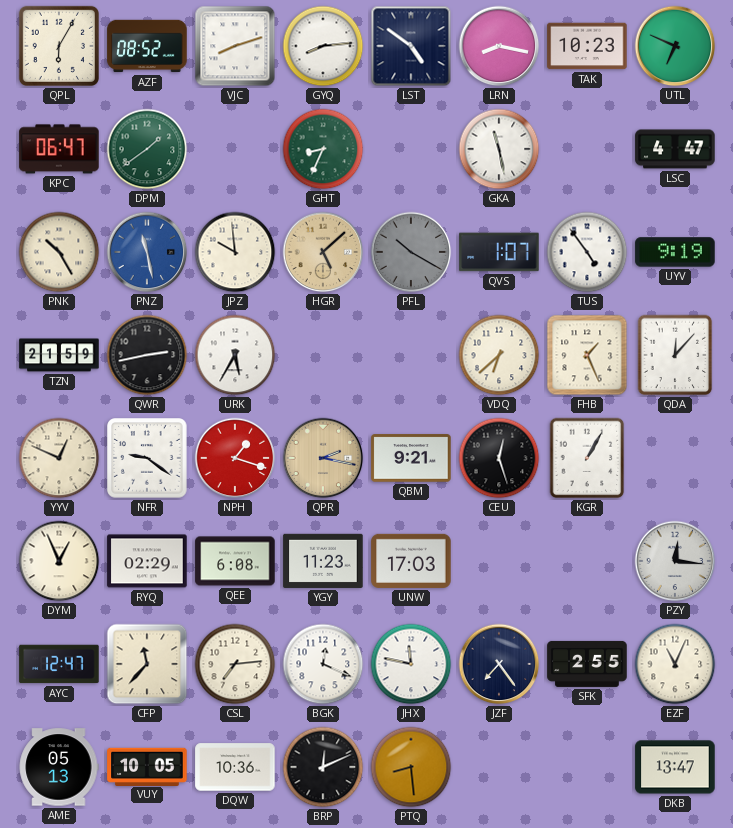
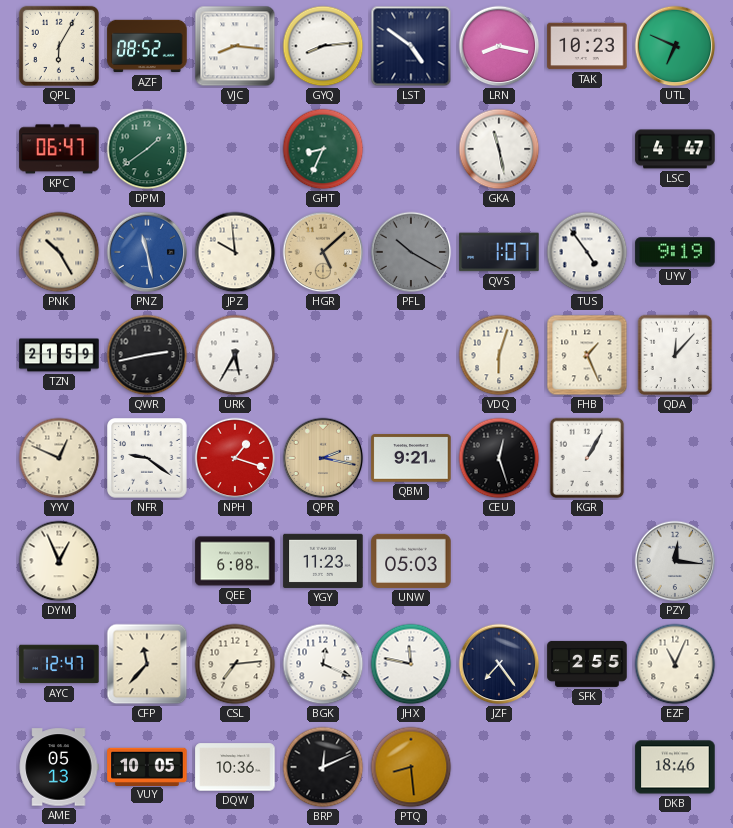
VJC: 8:12 -> 8:16
VDQ: 6:38 -> 6:03
RYQ: 02:29 -> none
UNW: 17:03 -> 05:03
DKB: 13:47 -> 18:46
